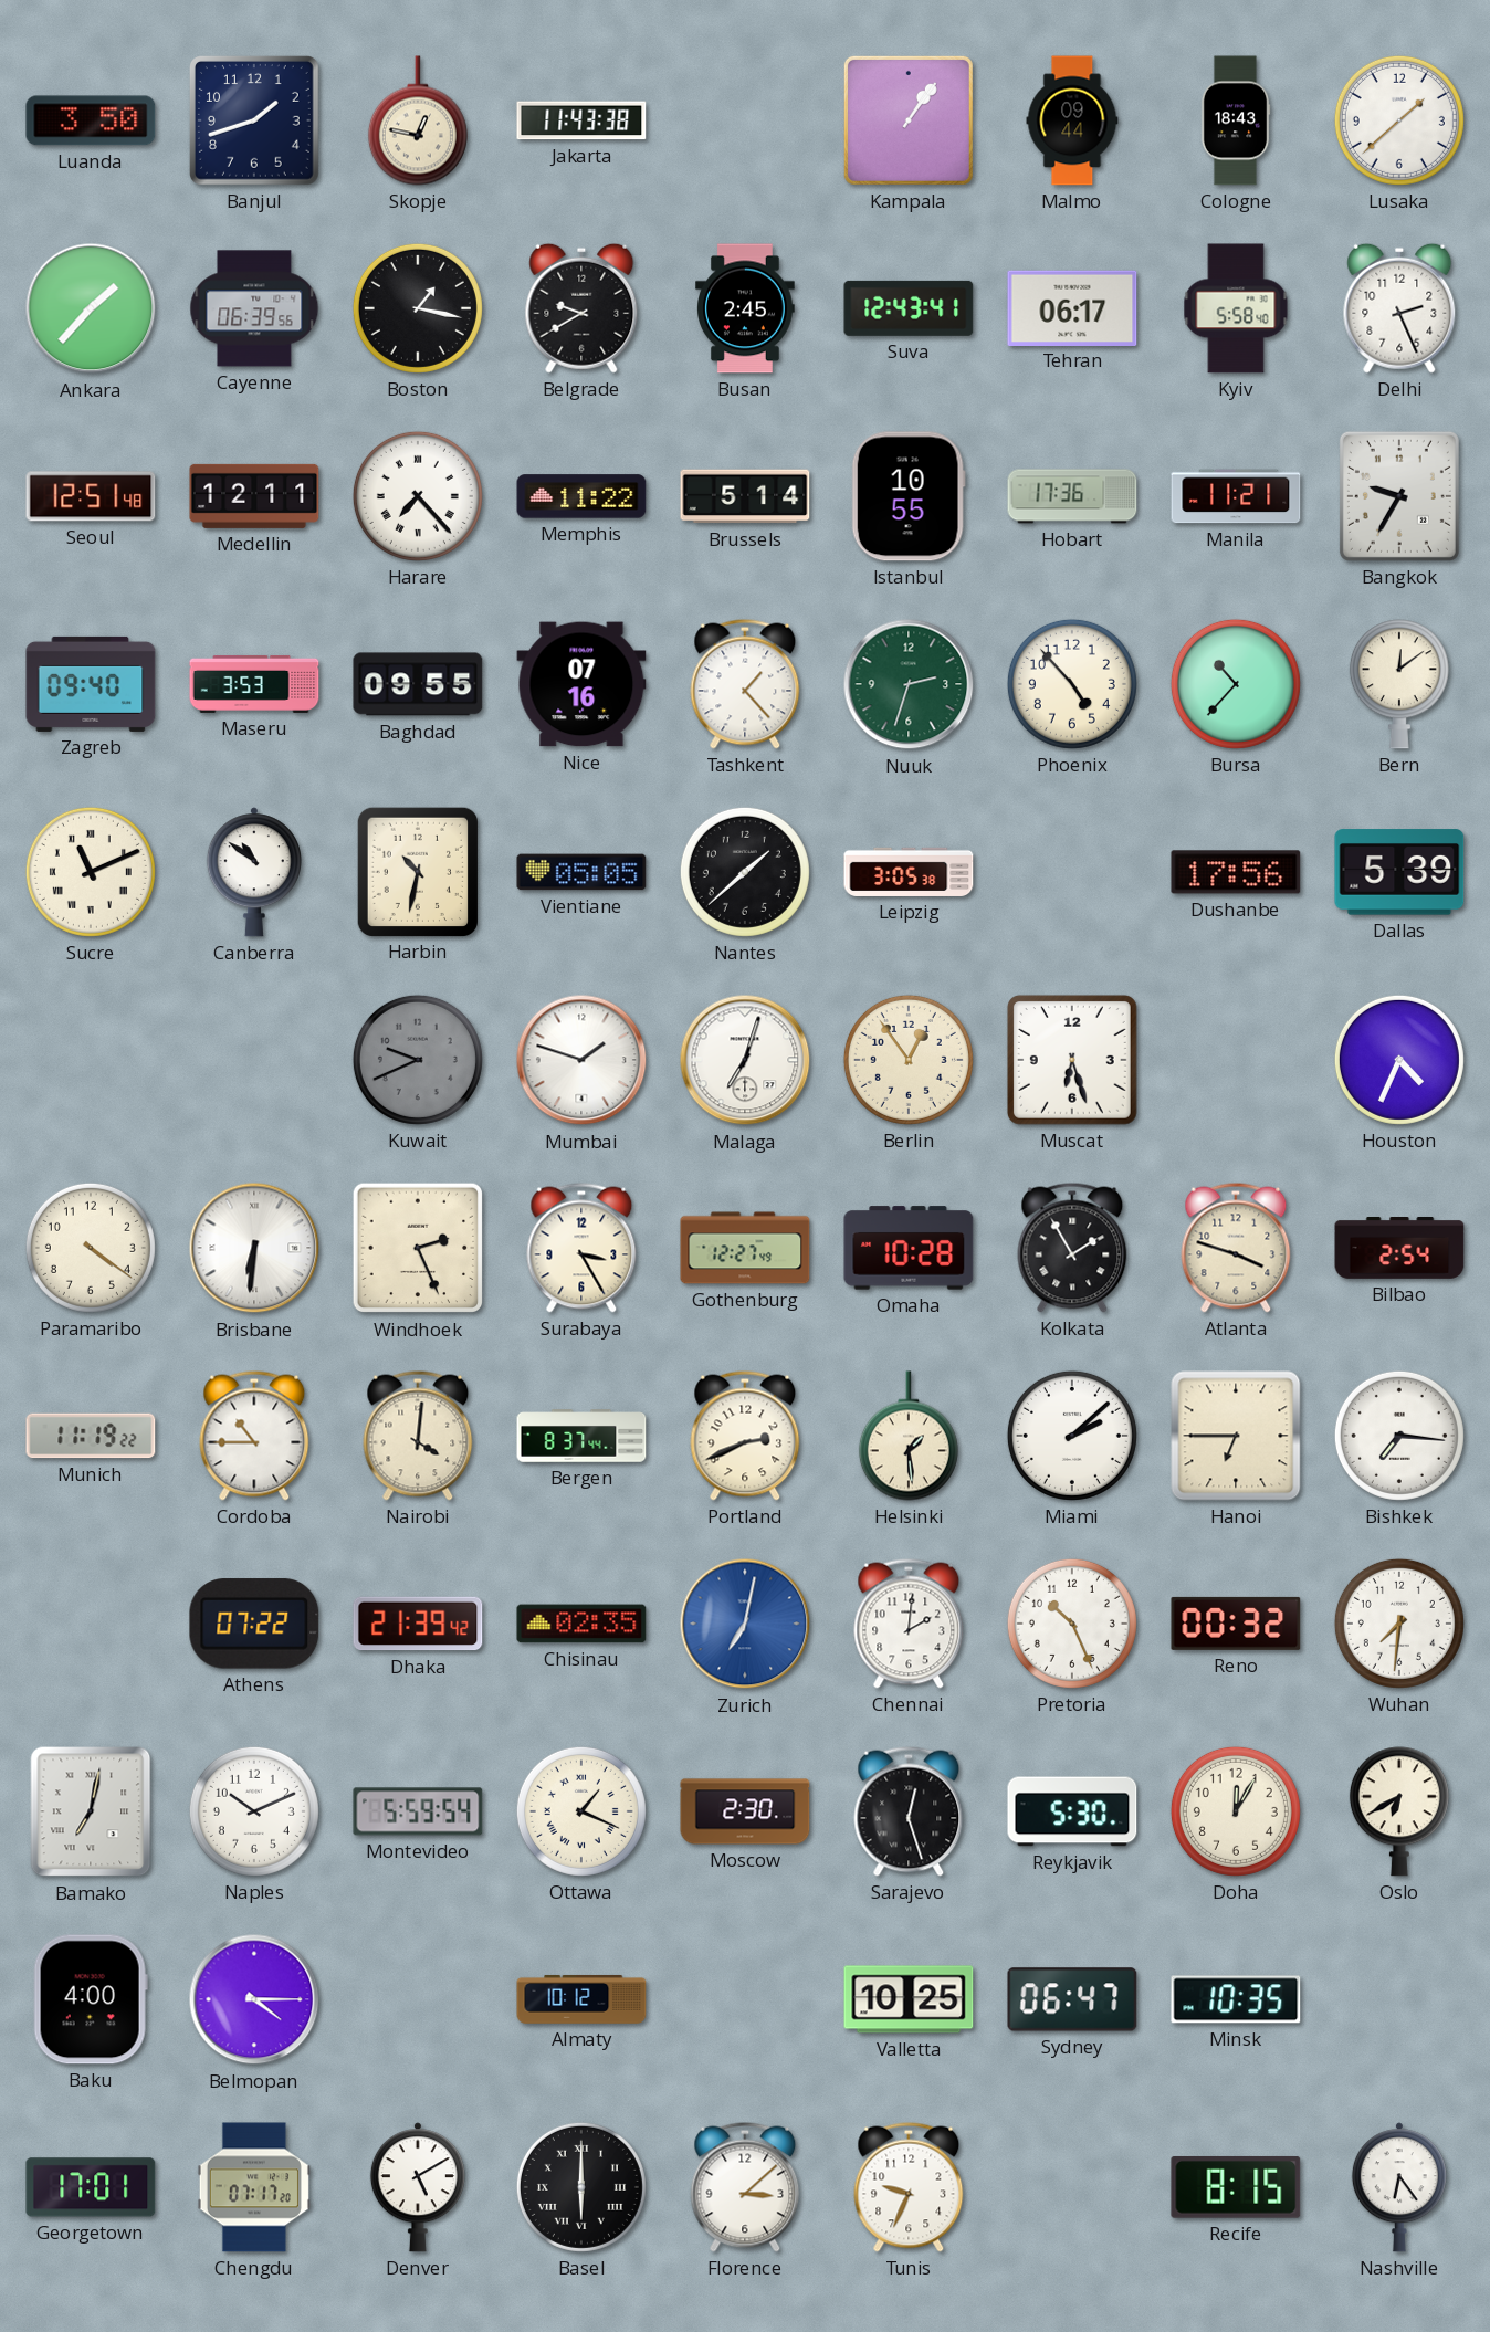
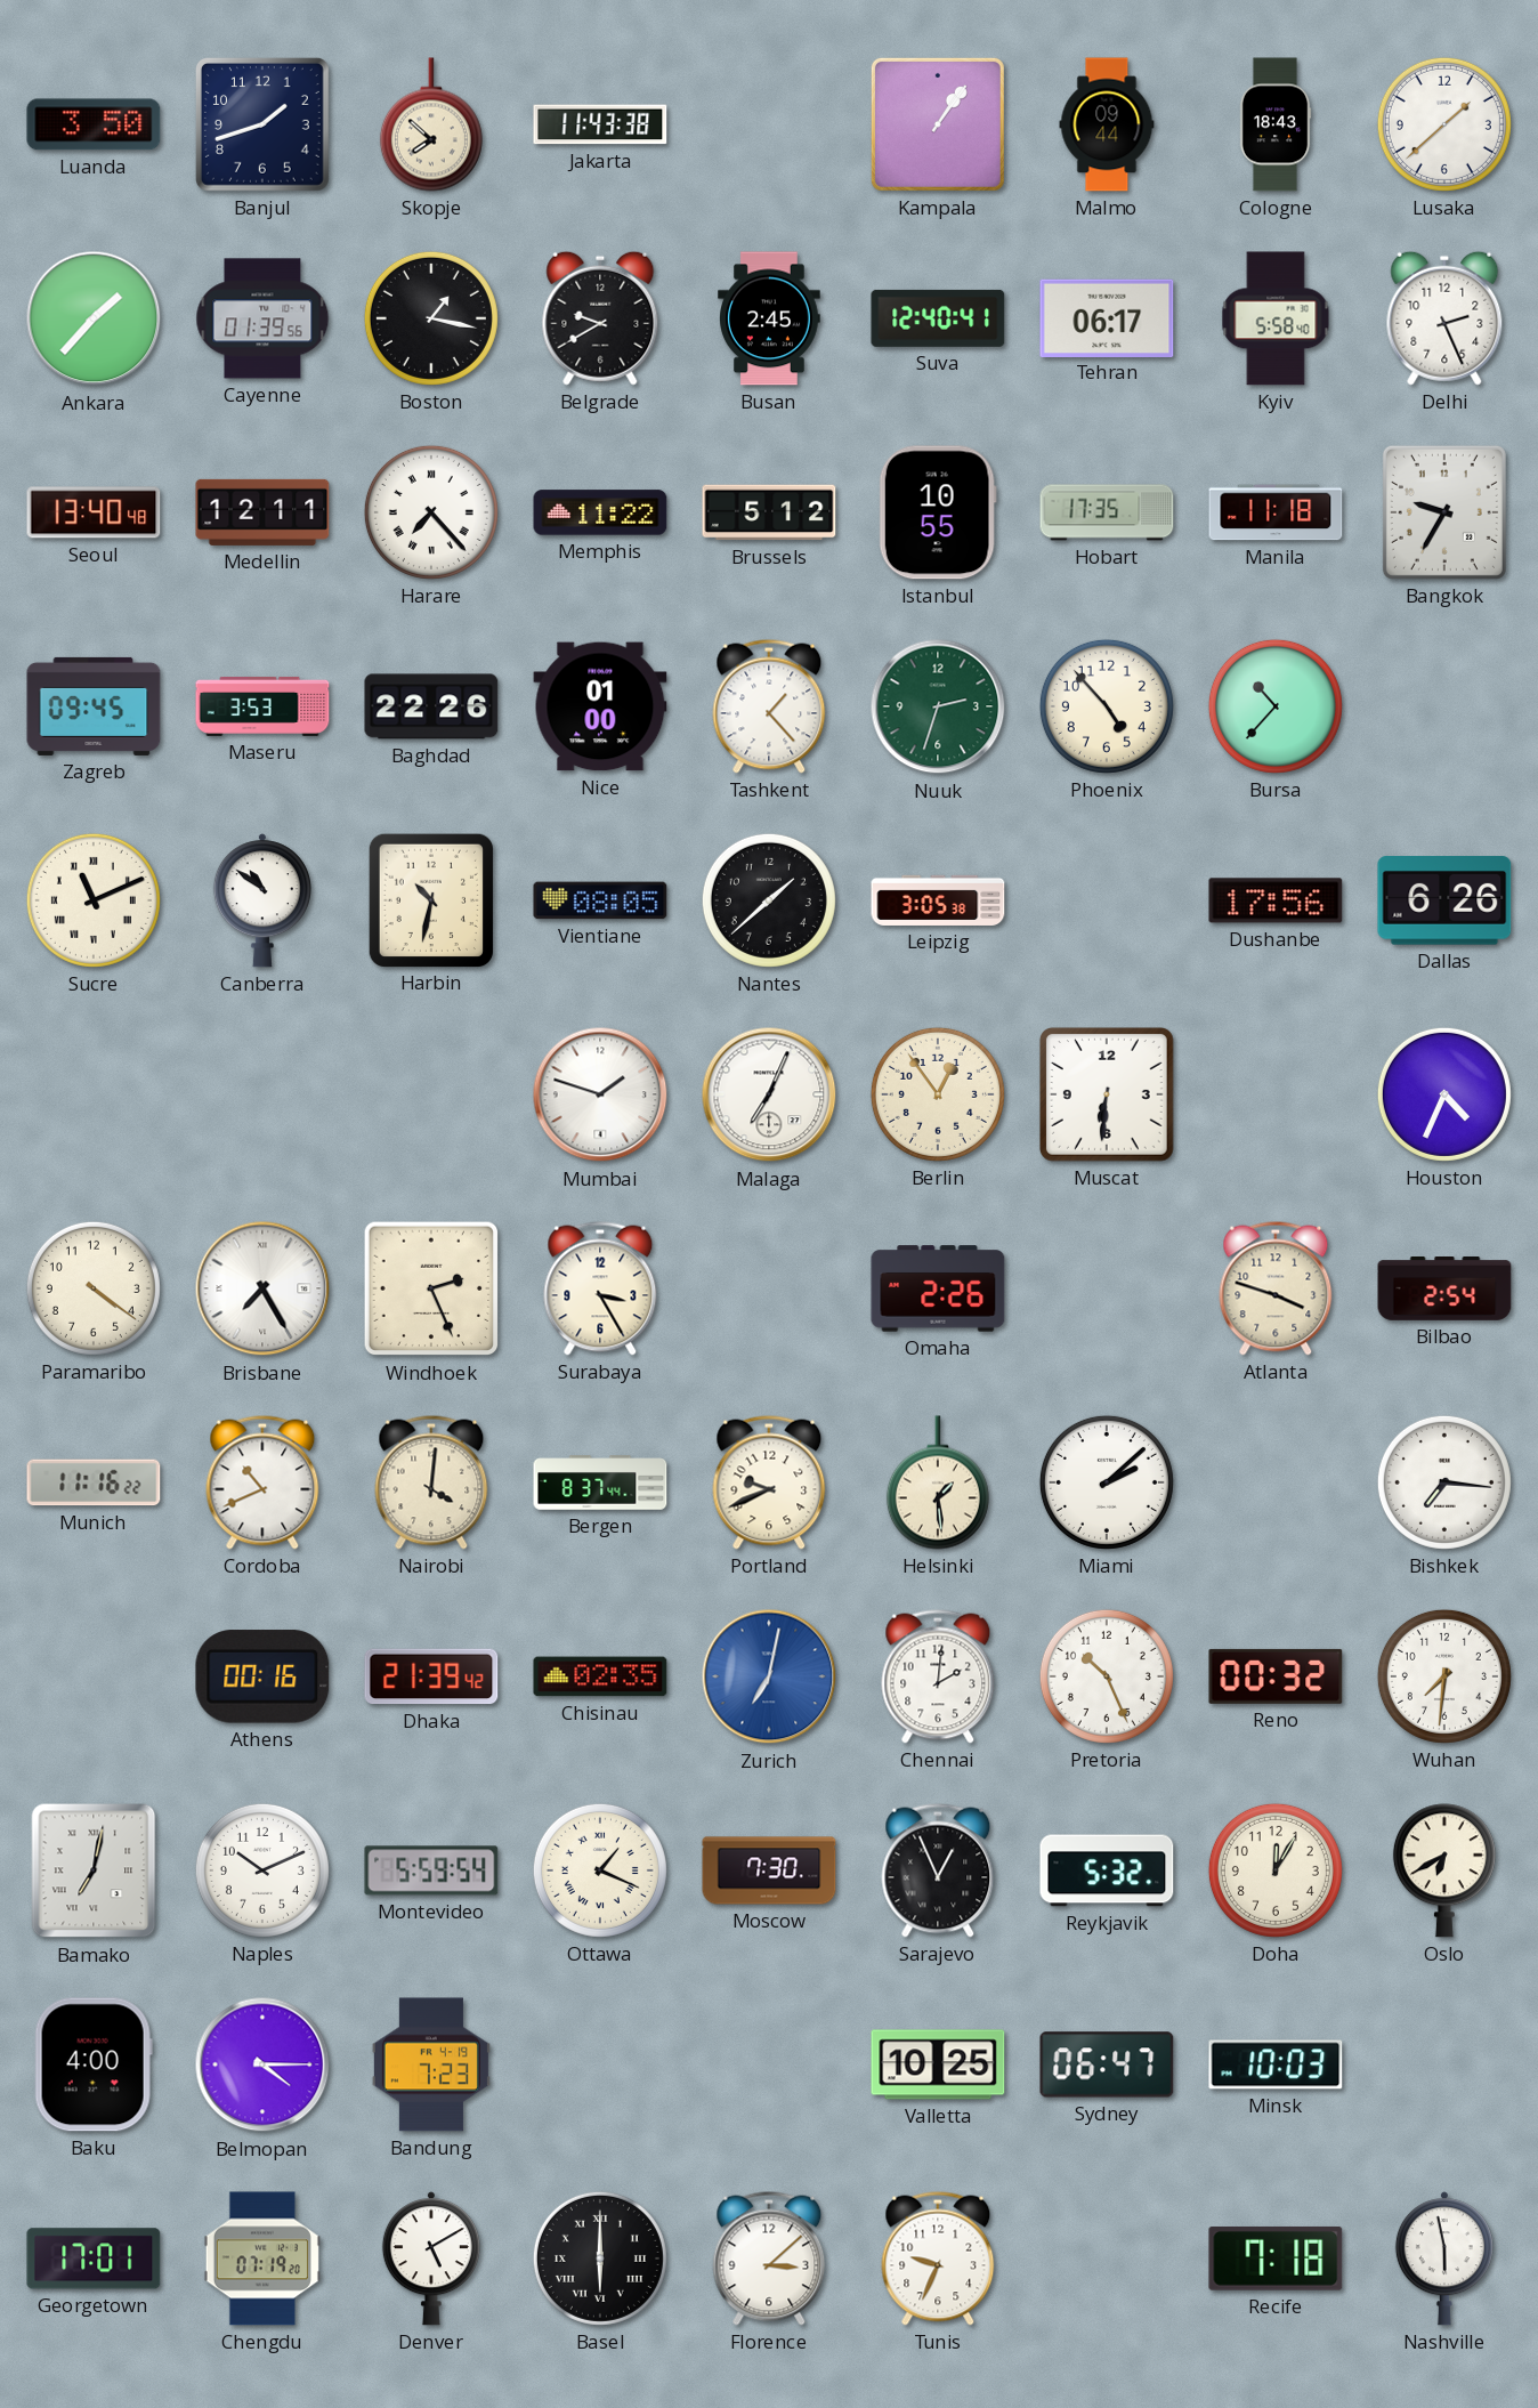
Skopje: 12:47 -> 7:52
Cayenne: 06:39 -> 01:39
Suva: 12:43 -> 12:40
Seoul: 12:51 -> 13:40
Brussels: 5:14 -> 5:12
Hobart: 17:36 -> 17:35
Manila: 11:21 -> 11:18
Zagreb: 09:40 -> 09:45
Baghdad: 09:55 -> 22:26
Nice: 07:16 -> 01:00
Bern: 12:09 -> none
Vientiane: 05:05 -> 08:05
Dallas: 5:39 -> 6:26
Kuwait: 9:41 -> none
Malaga: 7:03 -> 7:04
Muscat: 6:27 -> 6:31
Brisbane: 6:31 -> 7:25
Gothenburg: 12:27 -> none
Omaha: 10:28 -> 2:26
Kolkata: 1:55 -> none
Munich: 11:19 -> 11:16
Cordoba: 10:45 -> 10:41
Portland: 2:41 -> 9:41
Hanoi: 6:45 -> none
Athens: 07:22 -> 00:16
Moscow: 2:30 -> 7:30
Sarajevo: 12:27 -> 12:56
Reykjavik: 5:30 -> 5:32
Bandung: none -> 7:23
Almaty: 10:12 -> none
Minsk: 10:35 -> 10:03
Chengdu: 07:17 -> 07:19
Recife: 8:15 -> 7:18
Nashville: 6:24 -> 5:58
